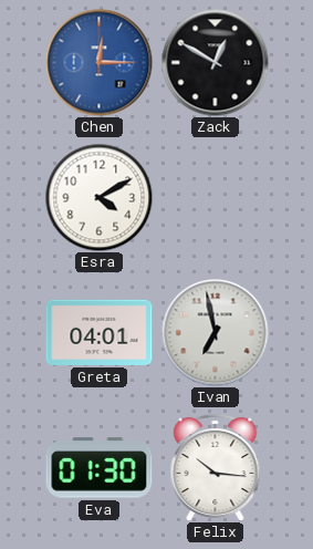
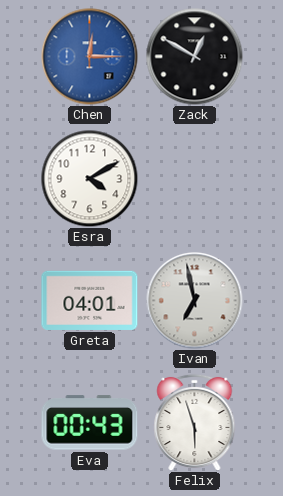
Eva: 01:30 -> 00:43
Felix: 10:16 -> 5:57
